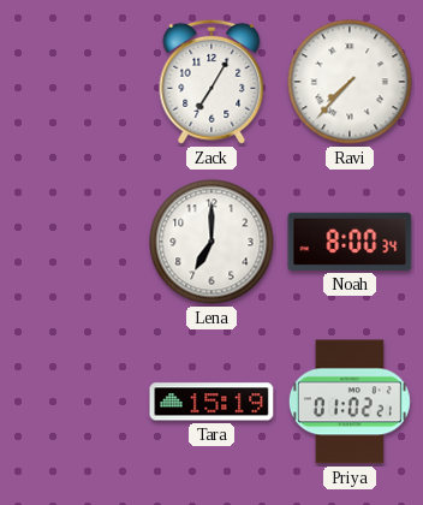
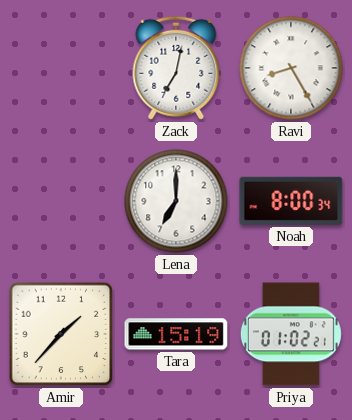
Zack: 7:05 -> 7:02
Ravi: 7:37 -> 8:25
Amir: none -> 1:37
